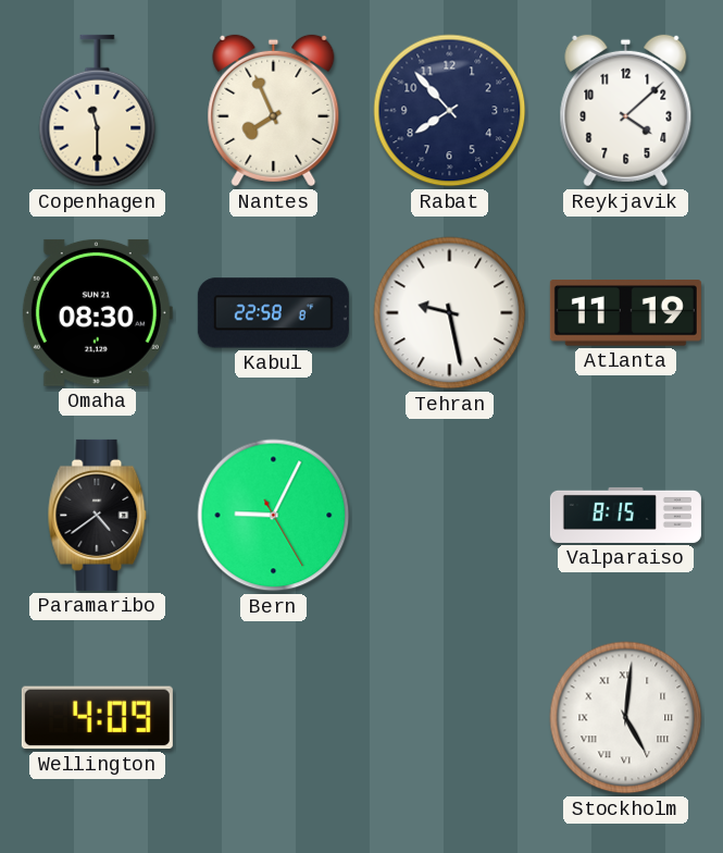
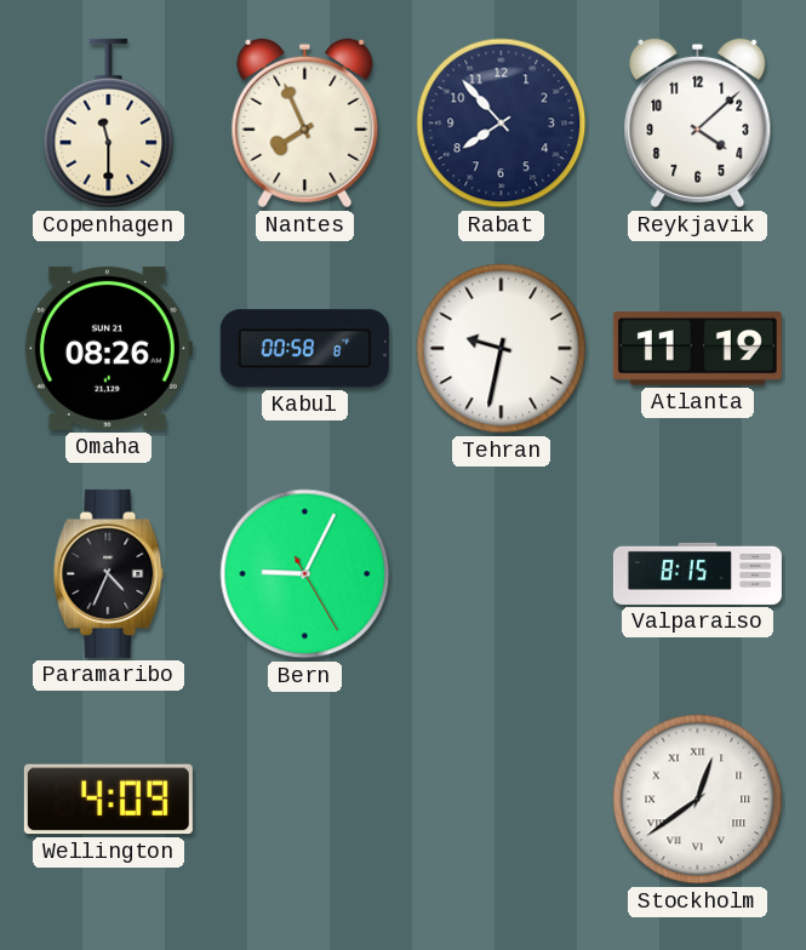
Omaha: 08:30 -> 08:26
Kabul: 22:58 -> 00:58
Tehran: 9:28 -> 9:32
Paramaribo: 4:39 -> 4:34
Stockholm: 5:01 -> 12:39
